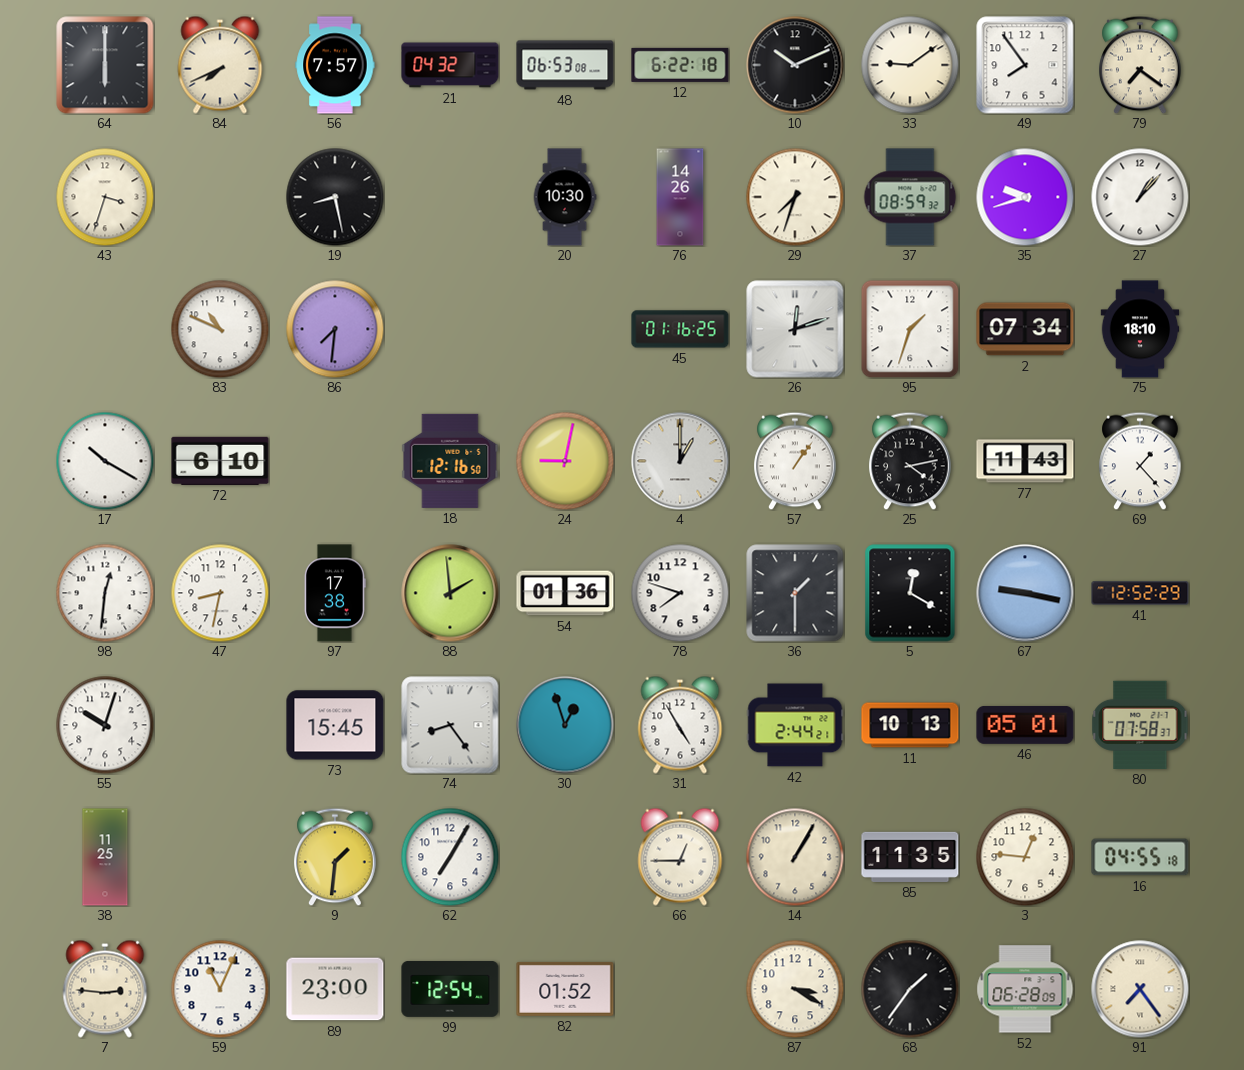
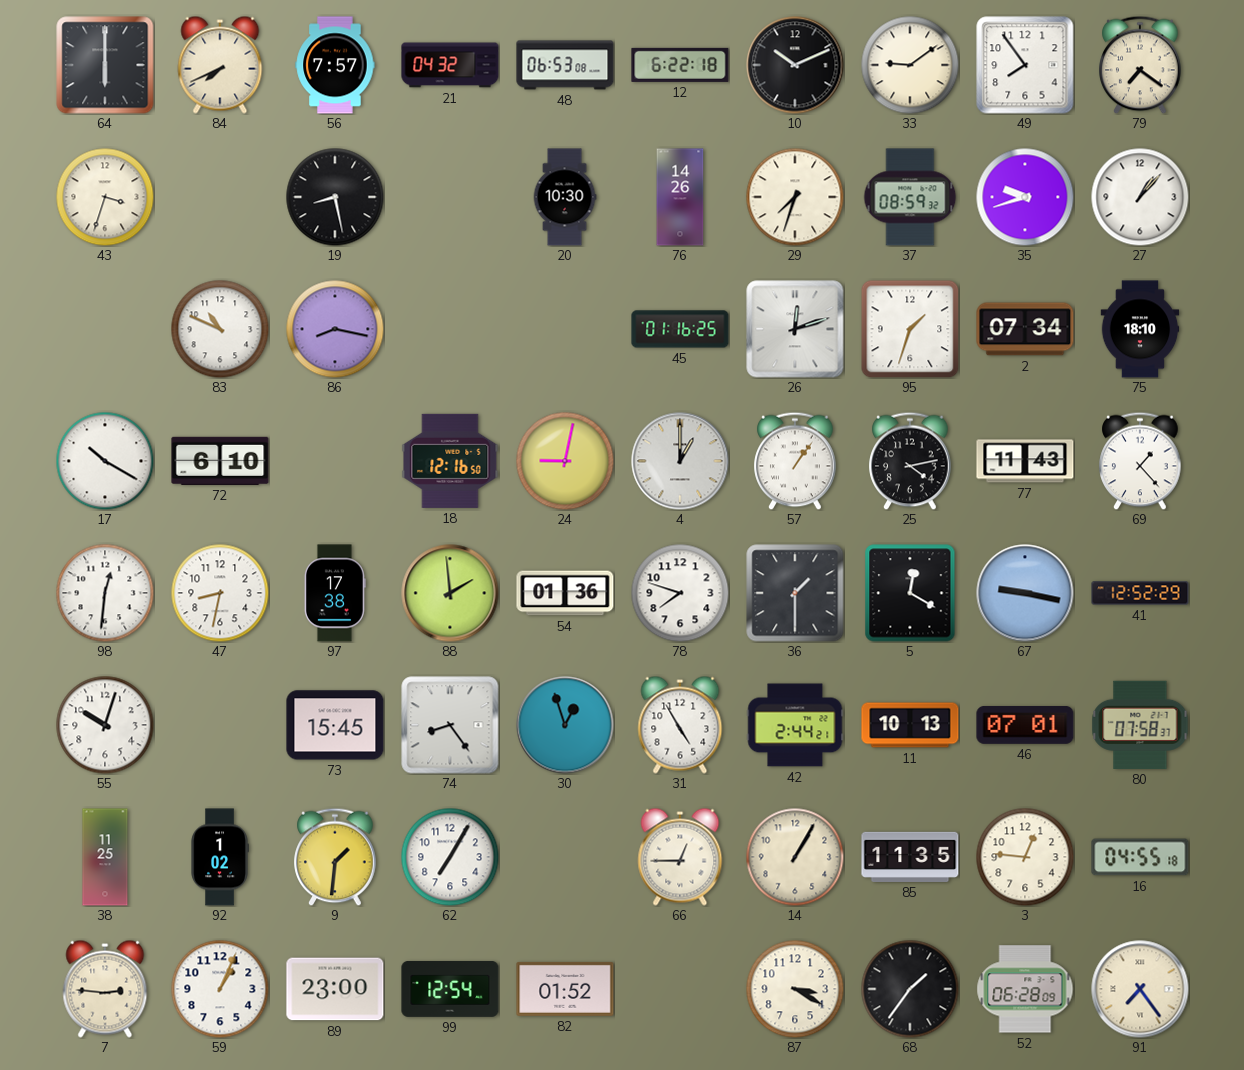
86: 7:31 -> 8:17
46: 05:01 -> 07:01
92: none -> 1:02
59: 11:04 -> 1:04
